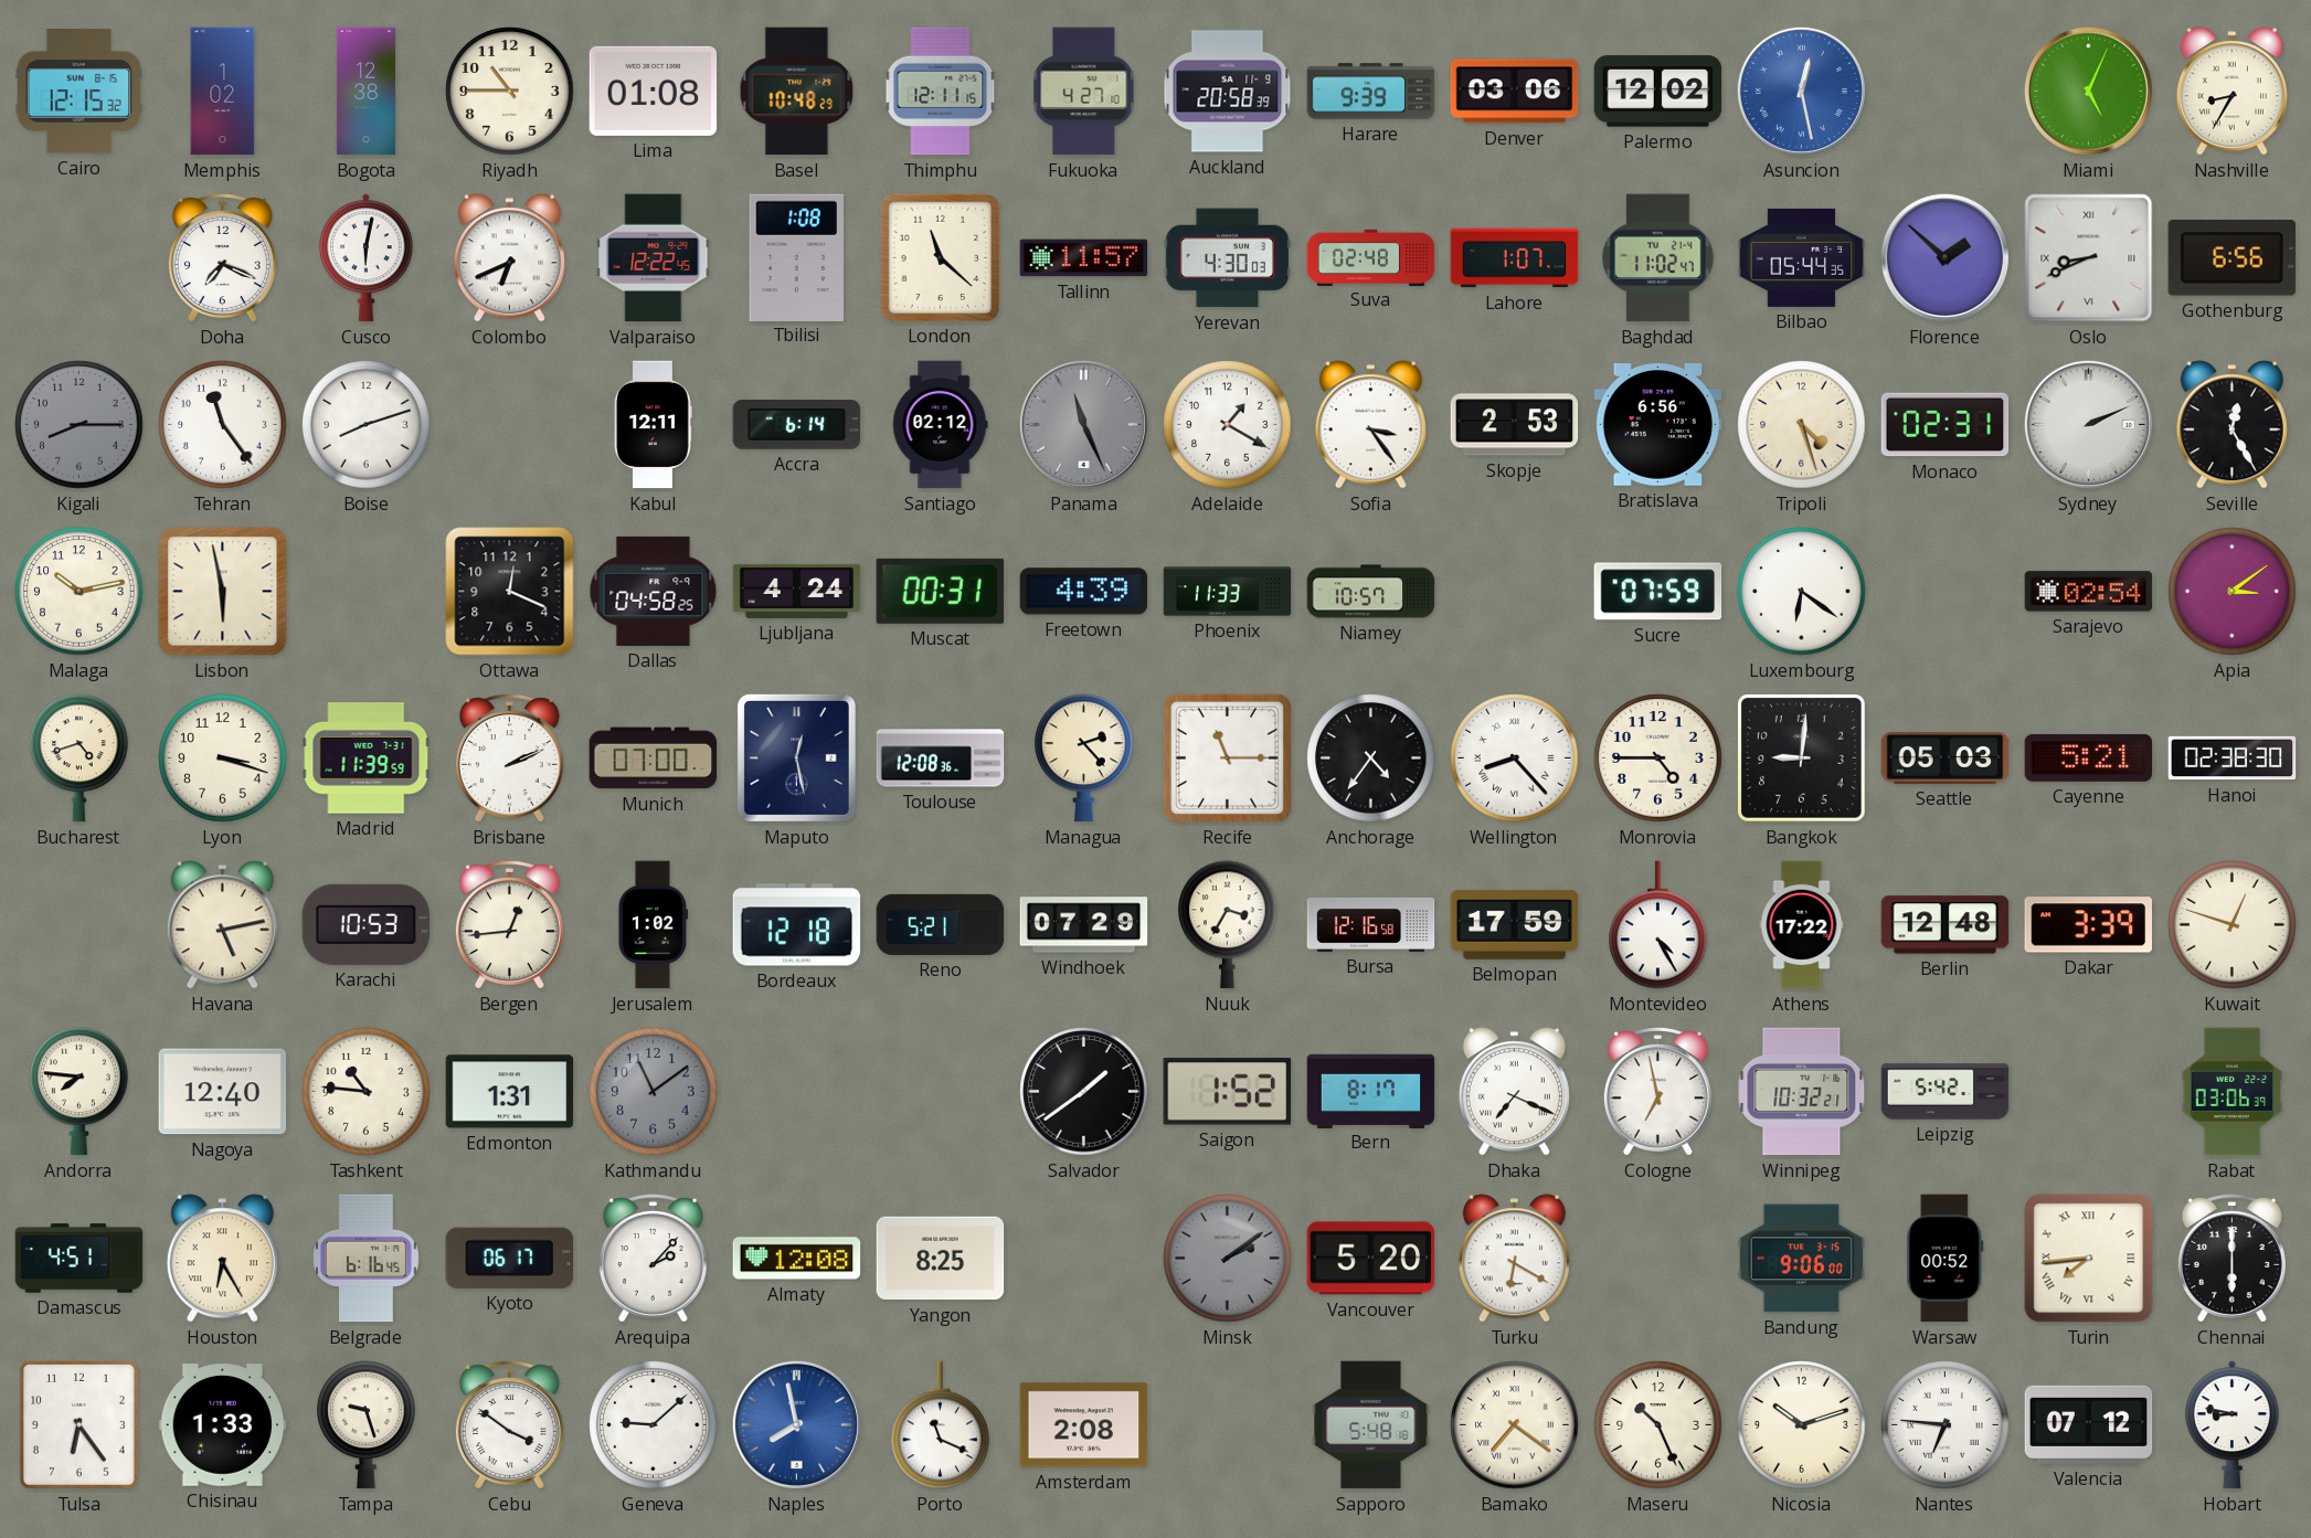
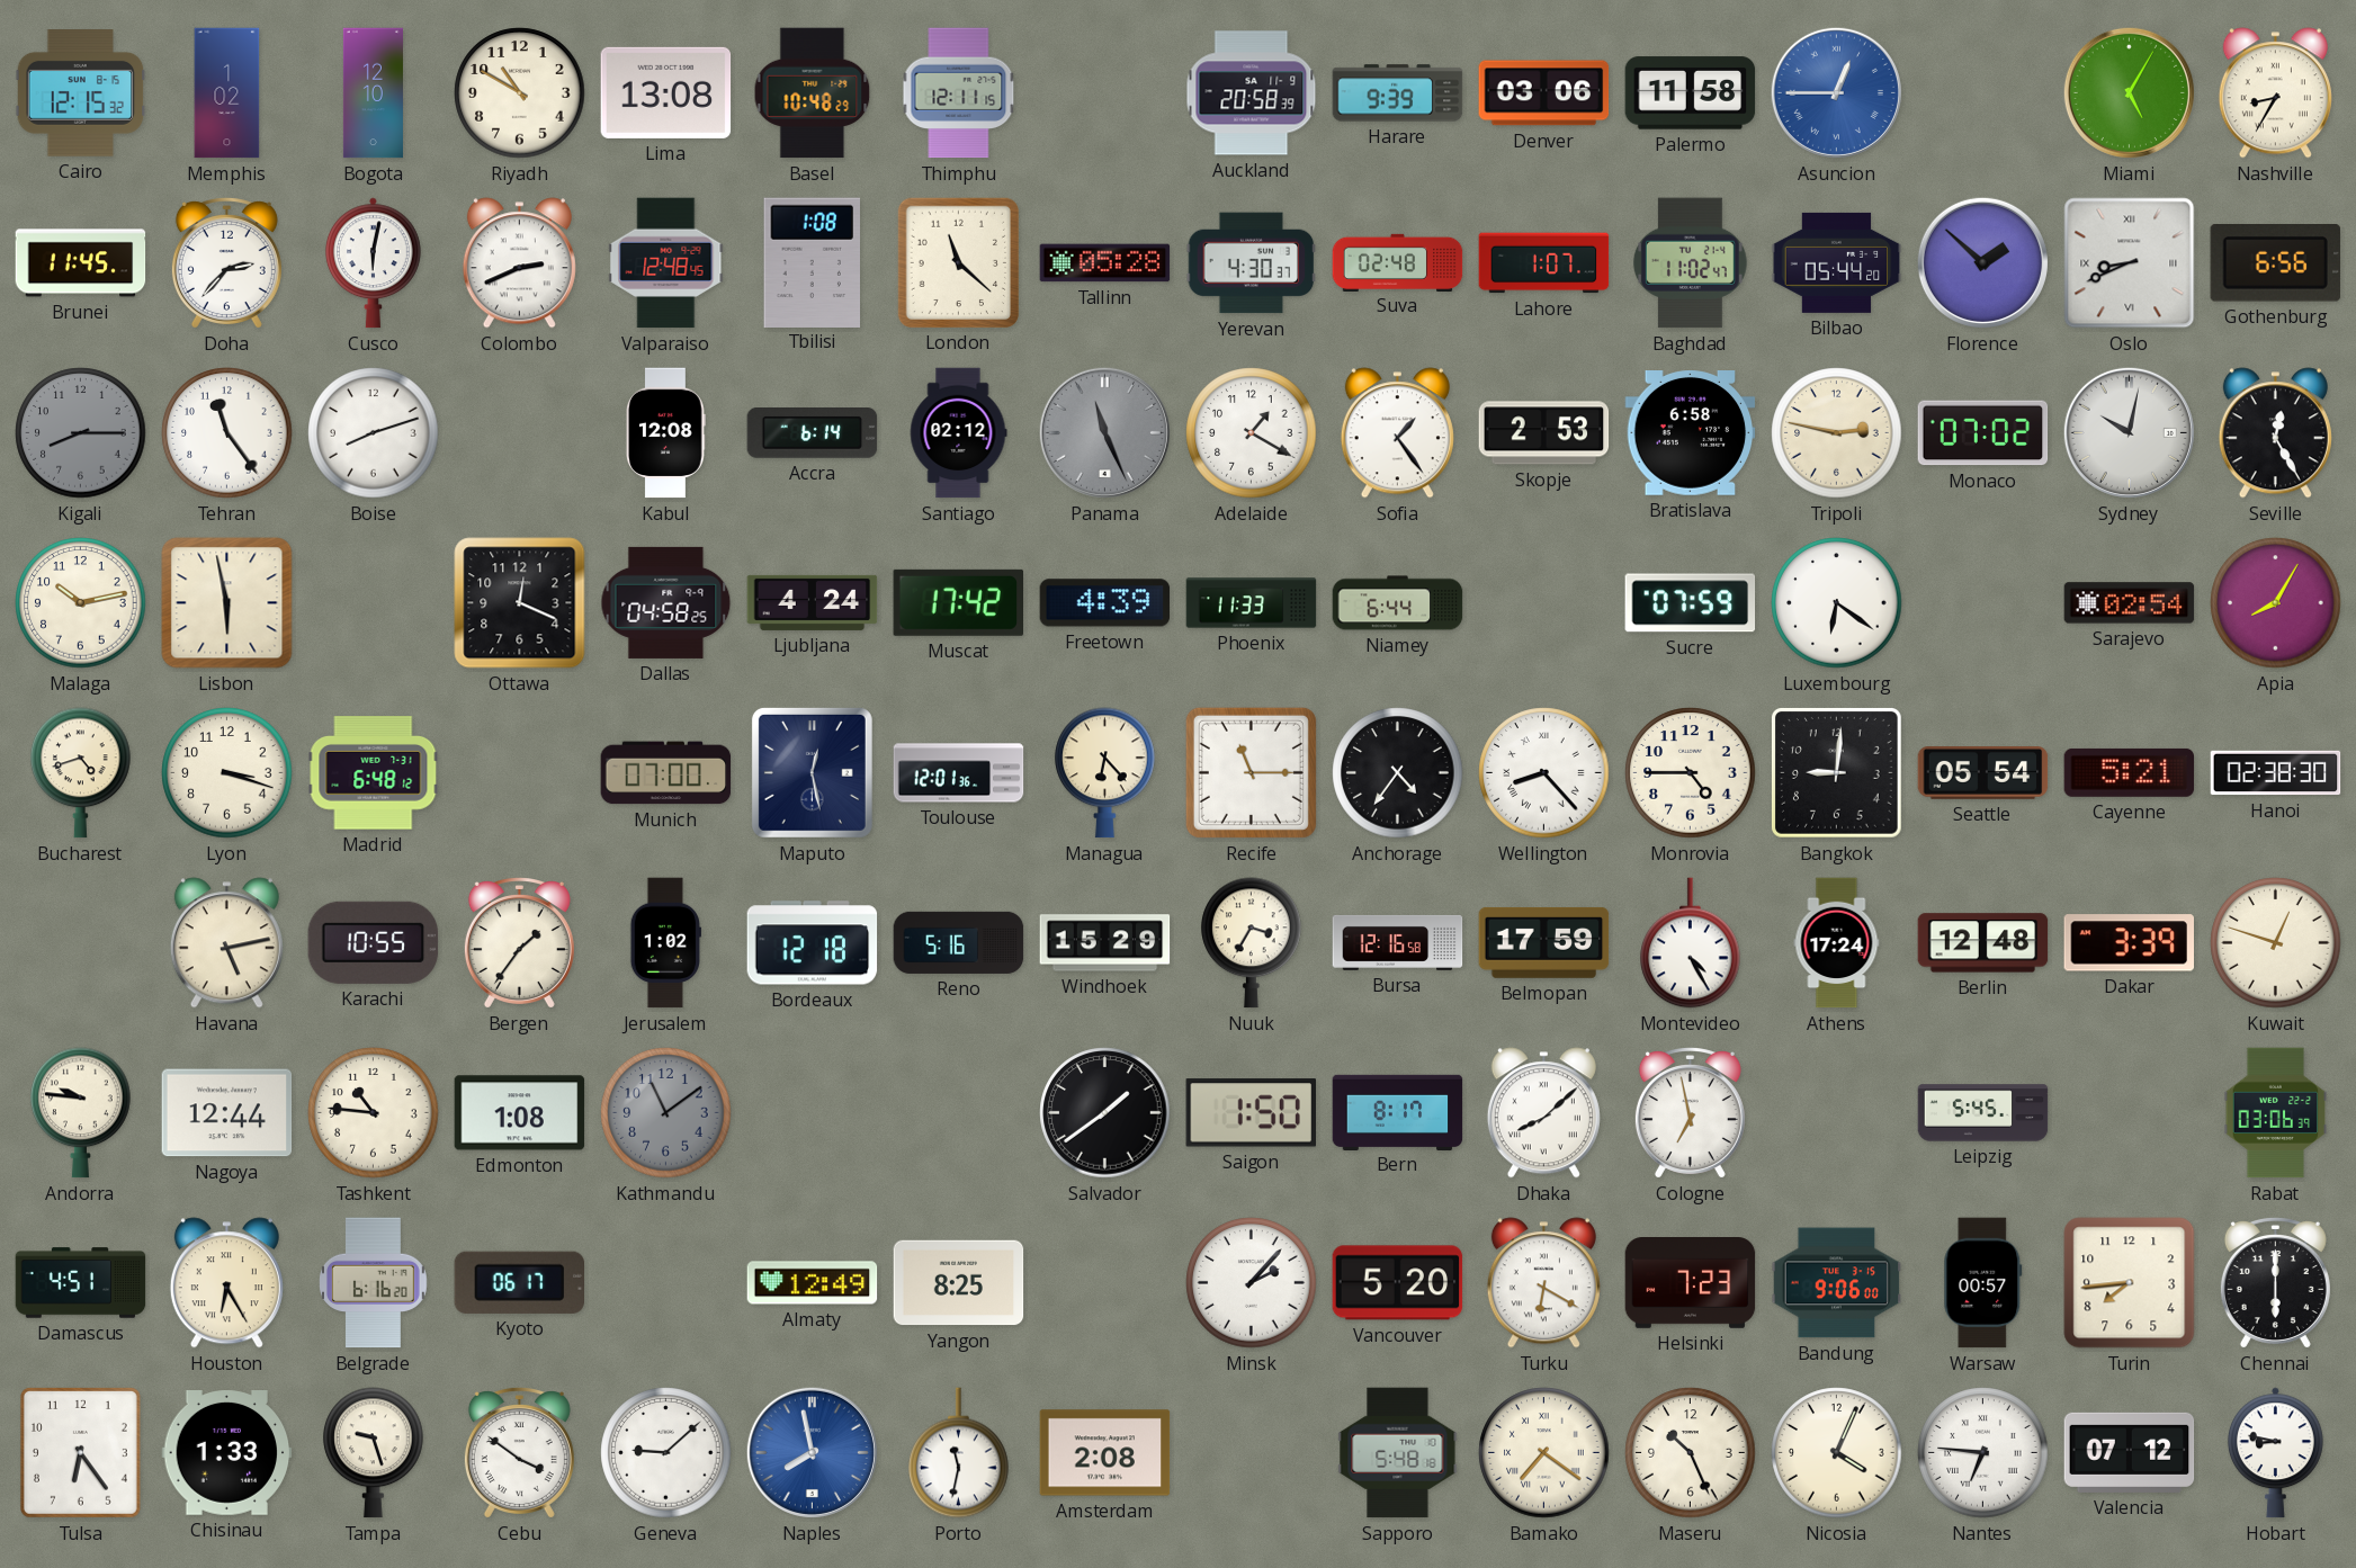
Bogota: 12:38 -> 12:10
Riyadh: 10:45 -> 10:50
Lima: 01:08 -> 13:08
Fukuoka: 4:27 -> none
Palermo: 12:02 -> 11:58
Asuncion: 12:28 -> 12:45
Miami: 5:04 -> 5:05
Brunei: none -> 11:45
Doha: 7:19 -> 2:37
Colombo: 6:41 -> 2:41
Valparaiso: 12:22 -> 12:48
Tallinn: 11:57 -> 05:28
Yerevan: 4:30:03 -> 4:30:37
Bilbao: 05:44:35 -> 05:44:20
Kabul: 12:11 -> 12:08
Sofia: 3:24 -> 1:24
Bratislava: 6:56 -> 6:58
Tripoli: 4:27 -> 2:47
Monaco: 02:31 -> 07:02
Sydney: 2:11 -> 10:02
Muscat: 00:31 -> 17:42
Niamey: 10:57 -> 6:44
Apia: 3:09 -> 8:05
Madrid: 11:39 -> 6:48
Brisbane: 2:11 -> none
Toulouse: 12:08 -> 12:01
Managua: 2:23 -> 6:23
Seattle: 05:03 -> 05:54
Karachi: 10:53 -> 10:55
Bergen: 12:44 -> 1:36
Reno: 5:21 -> 5:16
Windhoek: 07:29 -> 15:29
Athens: 17:22 -> 17:24
Andorra: 7:46 -> 9:46
Nagoya: 12:40 -> 12:44
Edmonton: 1:31 -> 1:08
Saigon: 1:52 -> 1:50
Dhaka: 7:19 -> 8:08
Winnipeg: 10:32 -> none
Leipzig: 5:42 -> 5:45
Belgrade: 6:16:45 -> 6:16:20
Arequipa: 2:07 -> none
Almaty: 12:08 -> 12:49
Minsk: 2:09 -> 2:07
Minsk dial: grey -> white
Helsinki: none -> 7:23
Warsaw: 00:52 -> 00:57
Turin numerals: Roman -> Arabic
Porto: 11:19 -> 11:32
Nicosia: 10:12 -> 4:04
